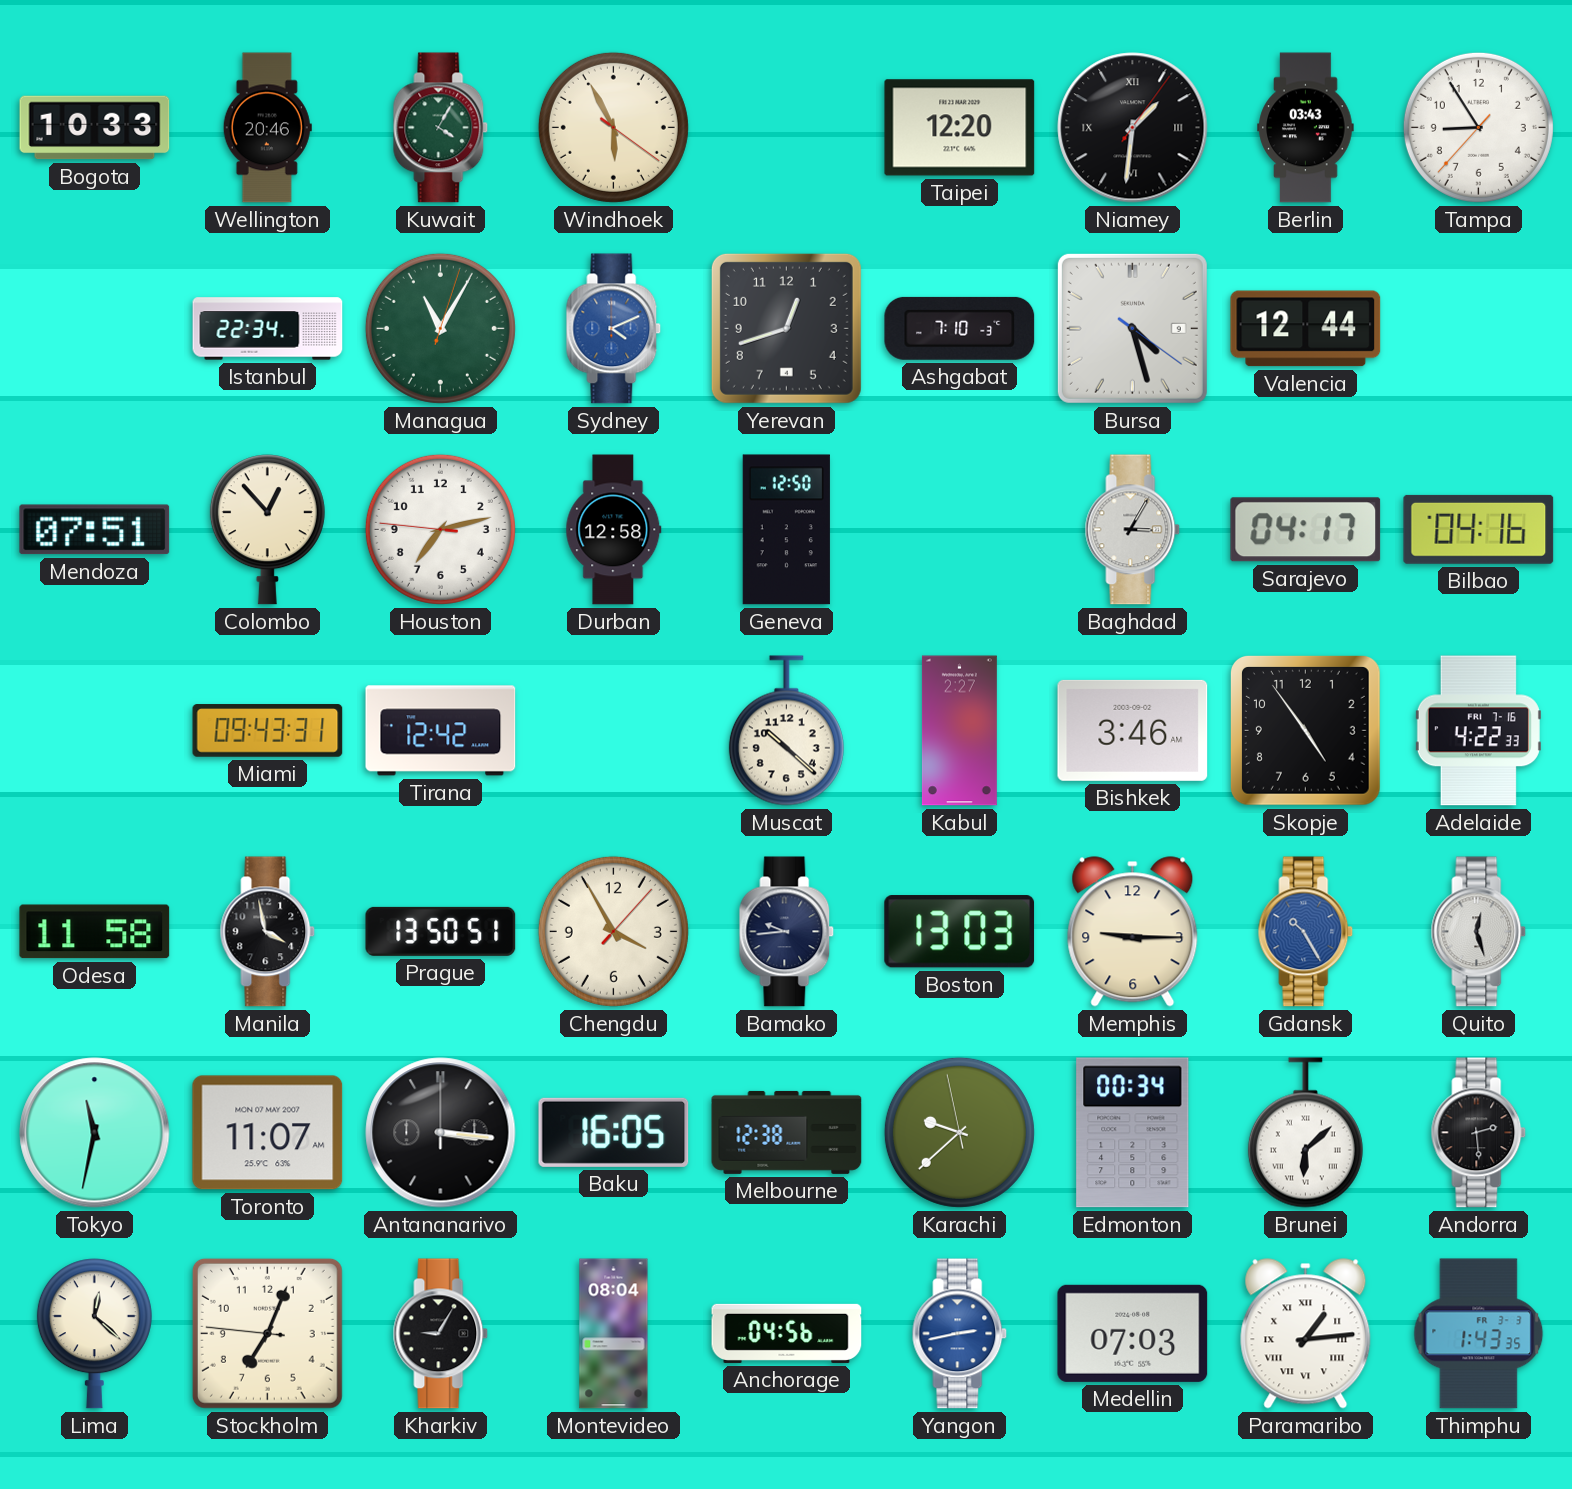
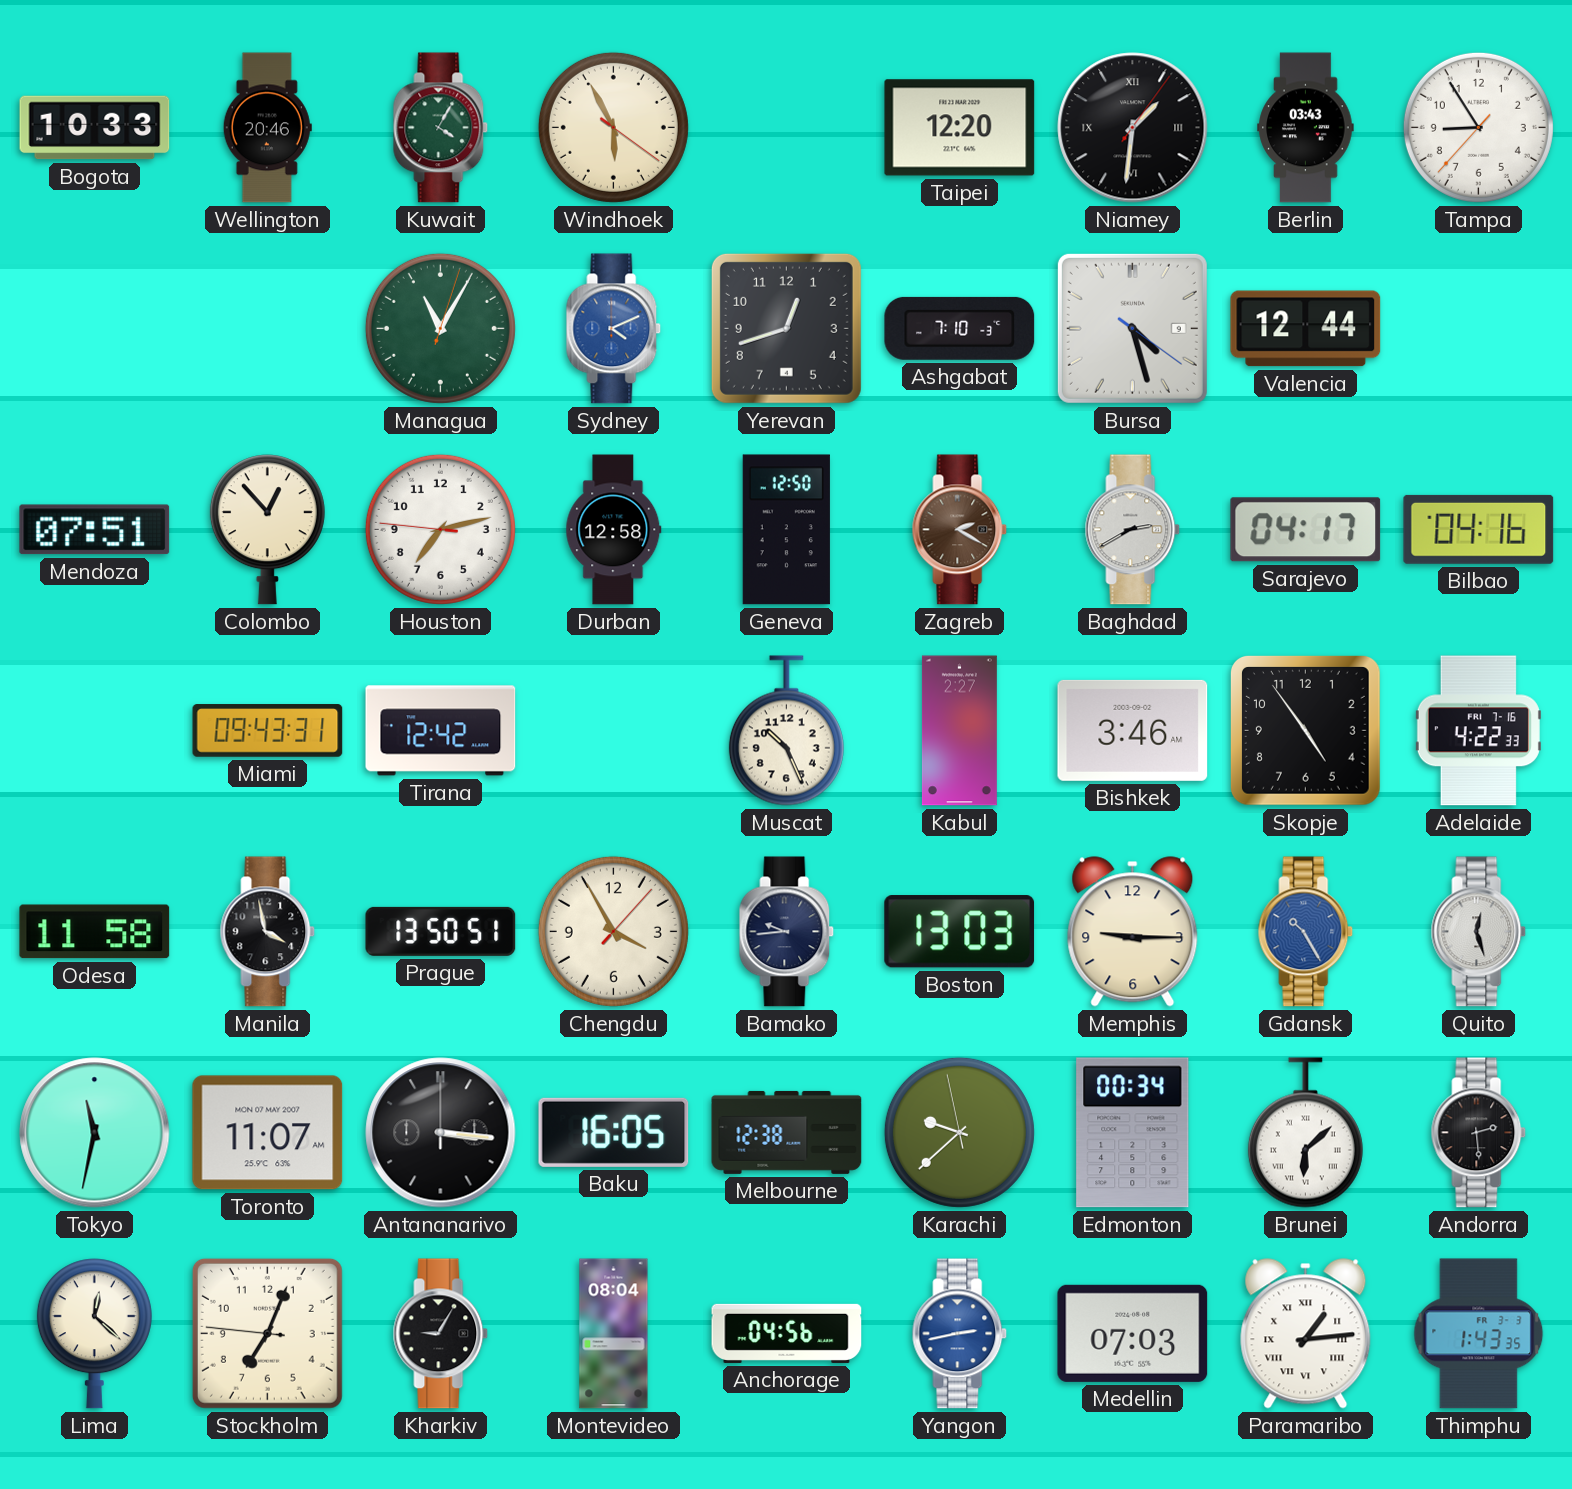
Istanbul: 22:34 -> none
Zagreb: none -> 2:20
Baghdad: 3:05 -> 2:40
Muscat: 10:22 -> 10:26
